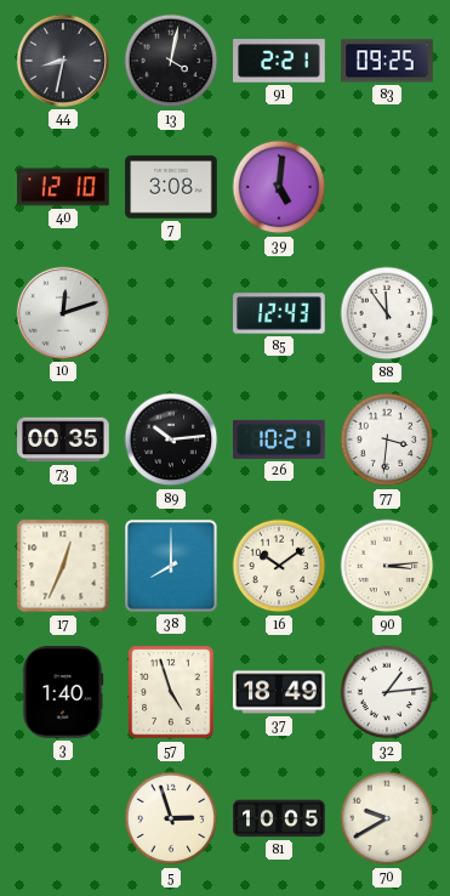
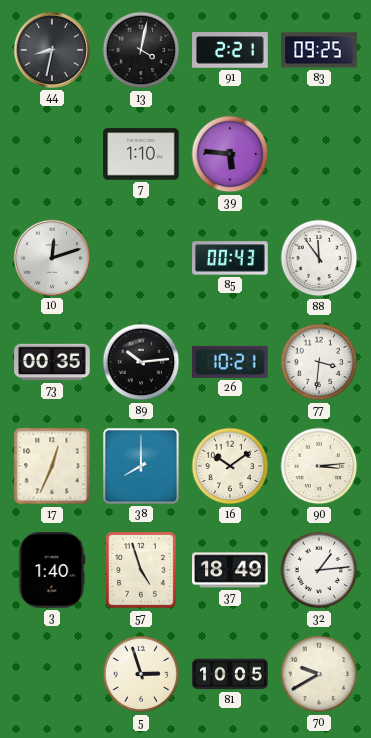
40: 12:10 -> none
7: 3:08 -> 1:10
39: 5:01 -> 5:46
85: 12:43 -> 00:43
